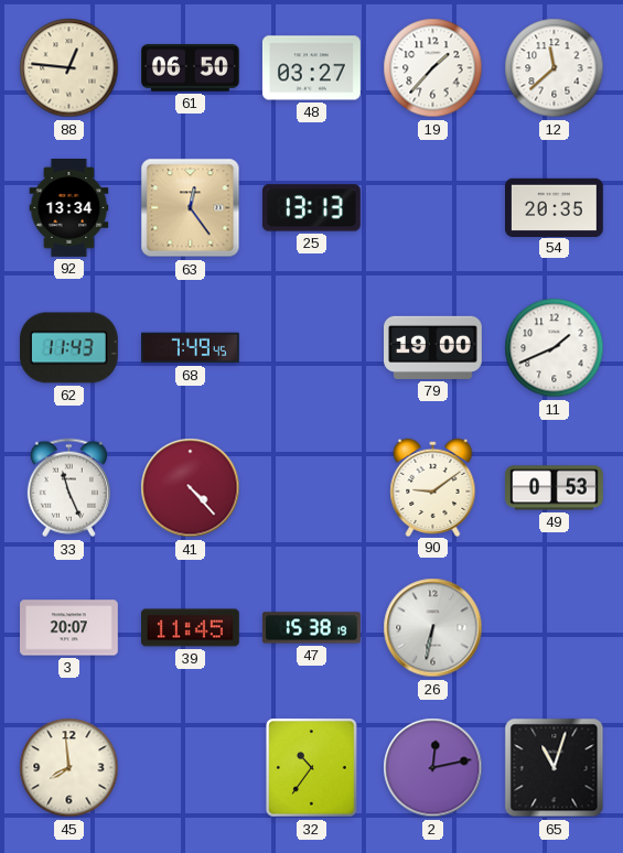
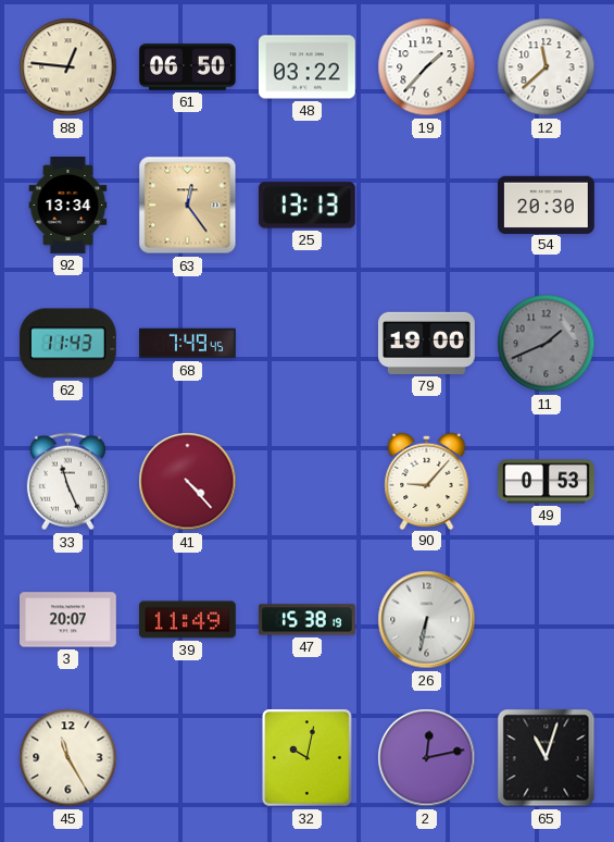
48: 03:27 -> 03:22
54: 20:35 -> 20:30
11 dial: white -> grey
90: 9:09 -> 9:07
39: 11:45 -> 11:49
45: 7:59 -> 11:25
32: 10:36 -> 10:02
